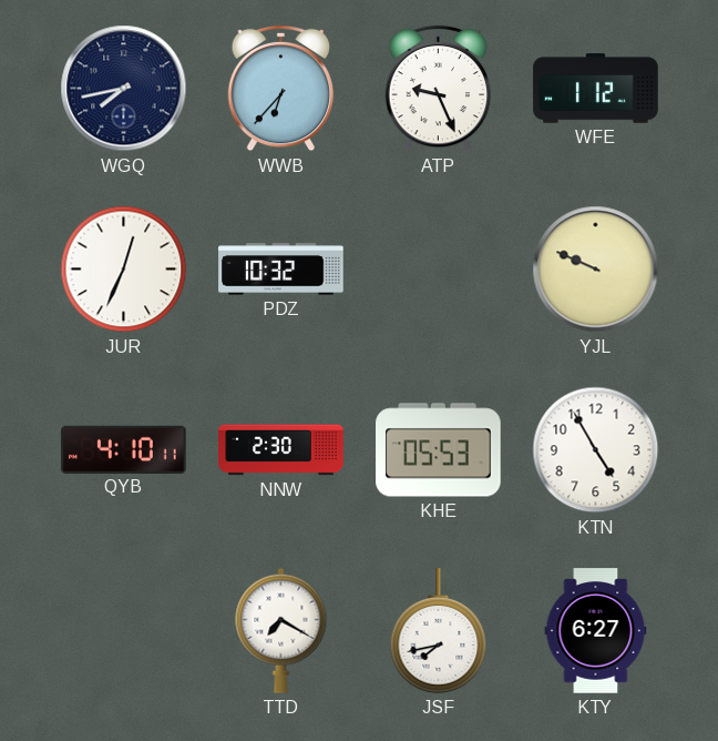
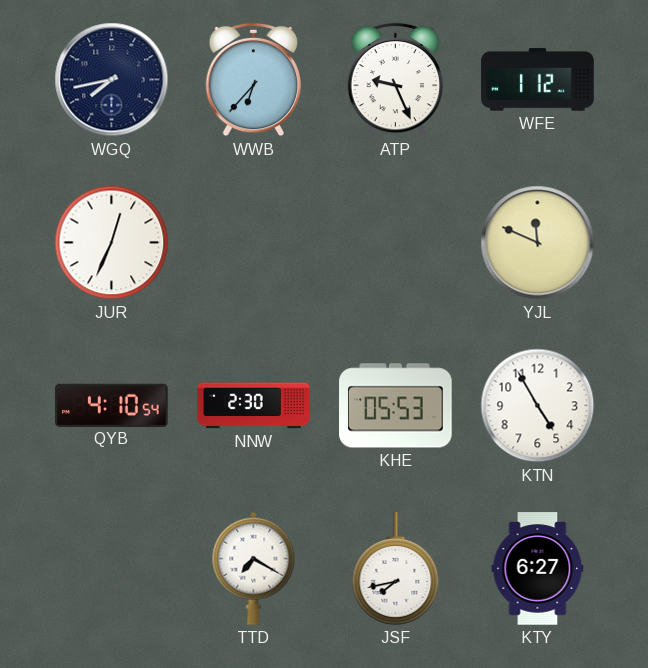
PDZ: 10:32 -> none
YJL: 9:49 -> 11:49
QYB: 4:10:11 -> 4:10:54
